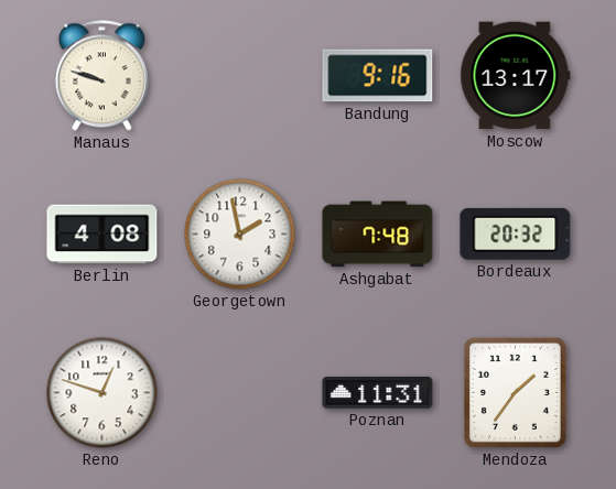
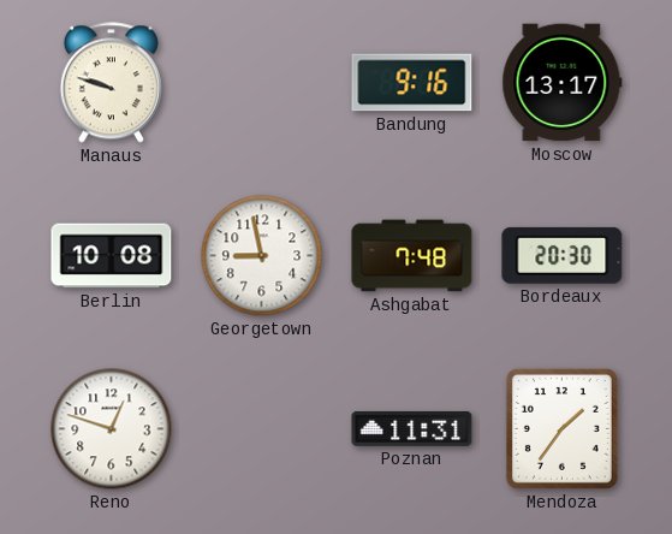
Berlin: 4:08 -> 10:08
Georgetown: 1:58 -> 8:58
Bordeaux: 20:32 -> 20:30
